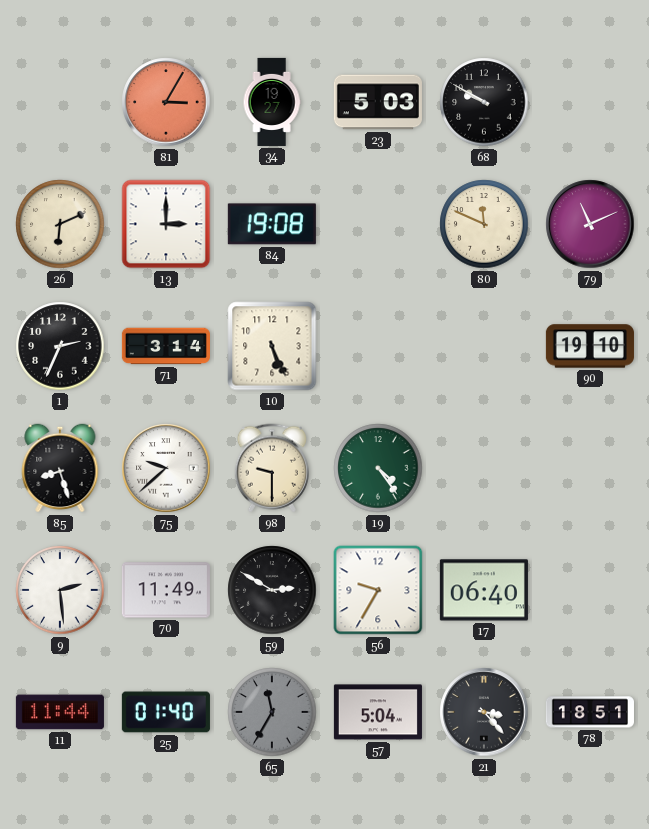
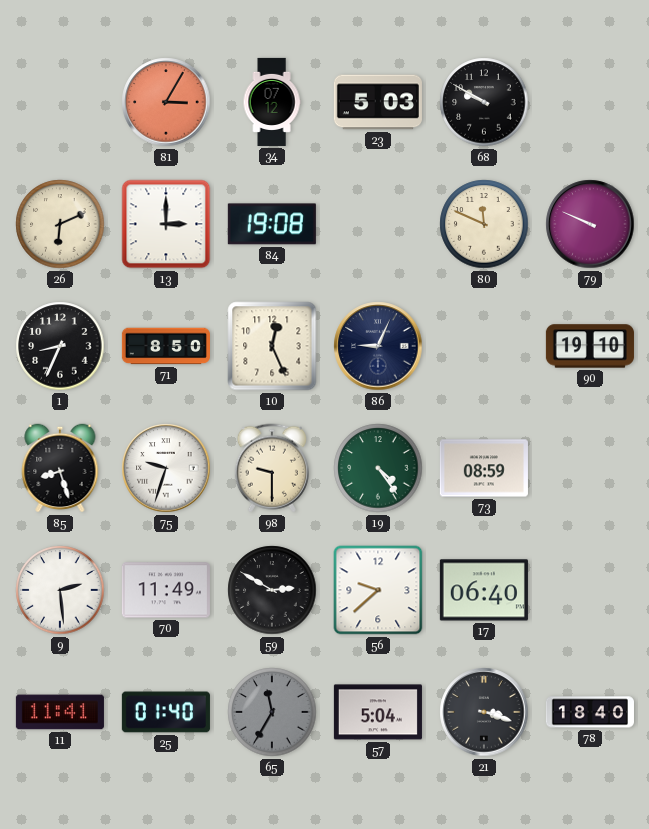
34: 19:27 -> 07:12
79: 11:11 -> 9:49
1: 2:34 -> 8:34
71: 3:14 -> 8:50
10: 5:26 -> 12:26
86: none -> 9:04
75: 9:38 -> 9:33
73: none -> 08:59
56: 9:35 -> 9:38
11: 11:44 -> 11:41
21: 3:23 -> 3:18
78: 18:51 -> 18:40
